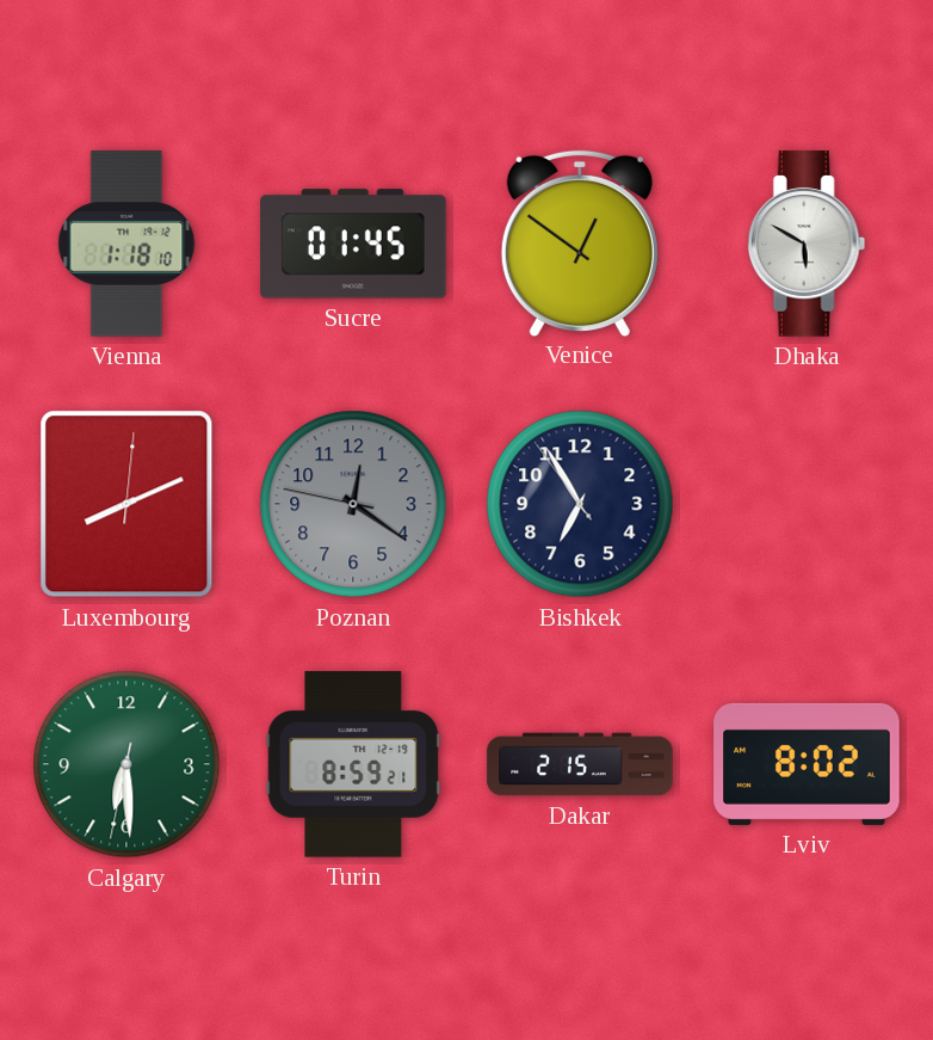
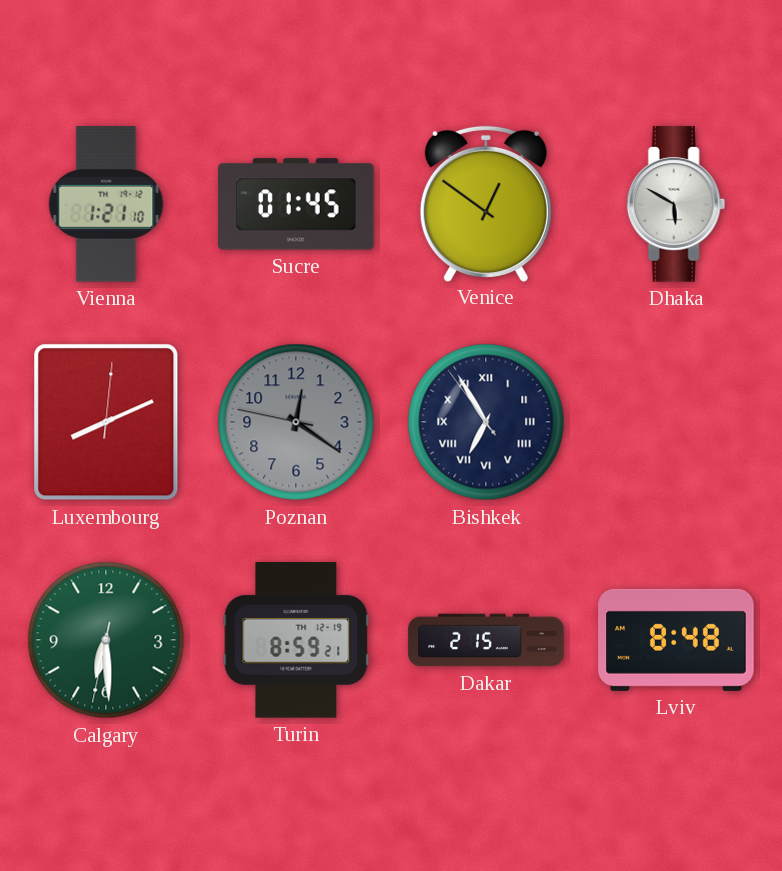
Vienna: 1:18 -> 1:21
Bishkek numerals: Arabic -> Roman
Lviv: 8:02 -> 8:48
